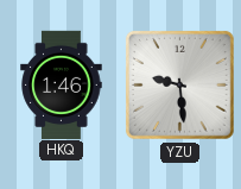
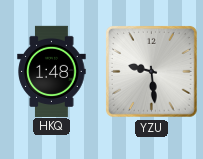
HKQ: 1:46 -> 1:48
